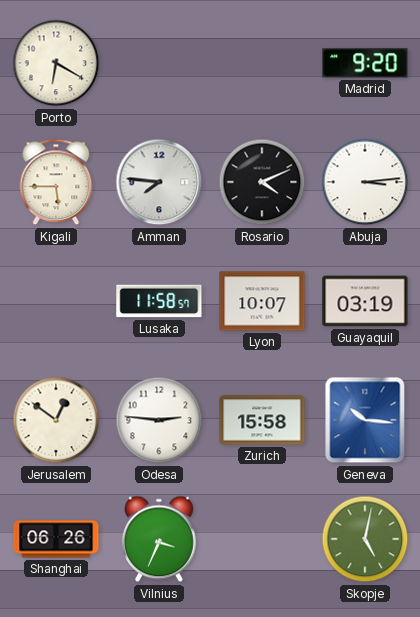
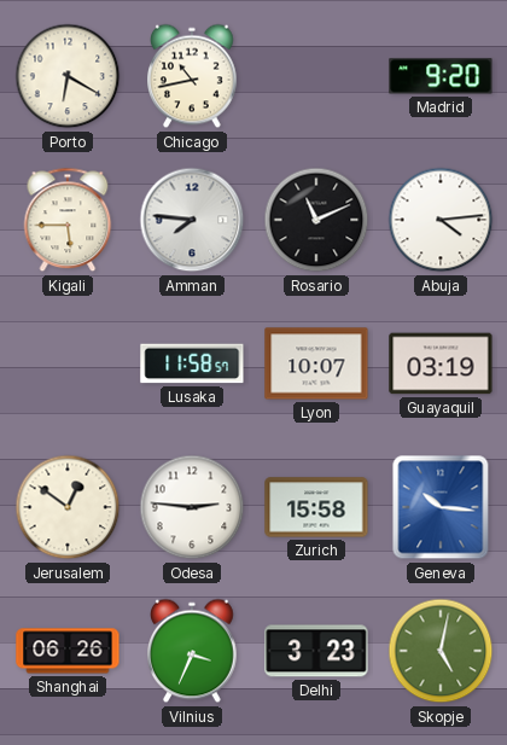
Chicago: none -> 10:43
Rosario: 4:11 -> 11:11
Abuja: 3:14 -> 4:14
Delhi: none -> 3:23
